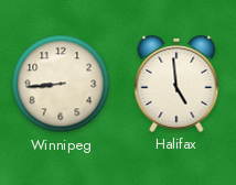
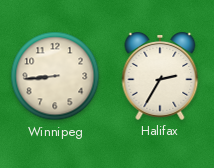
Halifax: 4:59 -> 2:35
